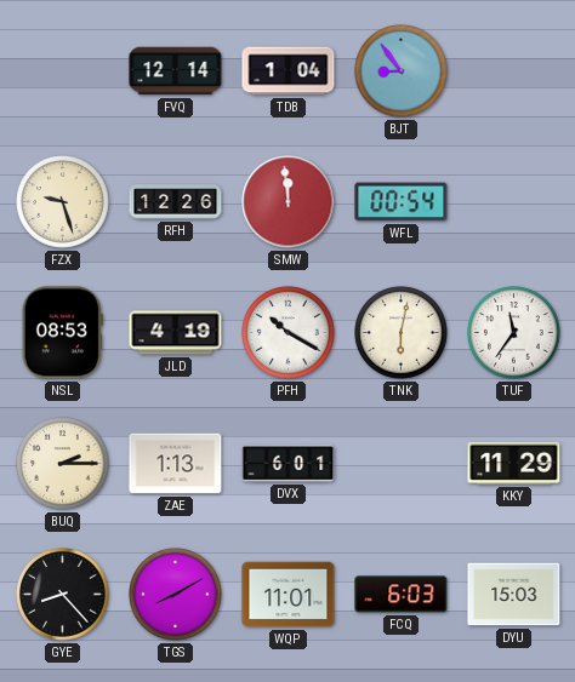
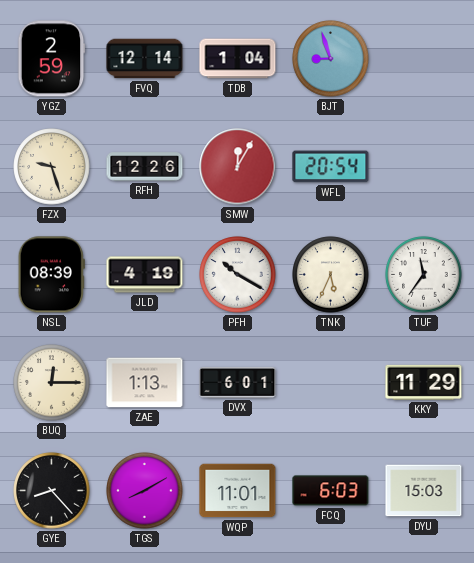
YGZ: none -> 2:59
BJT: 8:54 -> 8:57
SMW: 11:59 -> 12:05
WFL: 00:54 -> 20:54
NSL: 08:53 -> 08:39
TNK: 6:02 -> 5:34
BUQ: 2:15 -> 12:15
